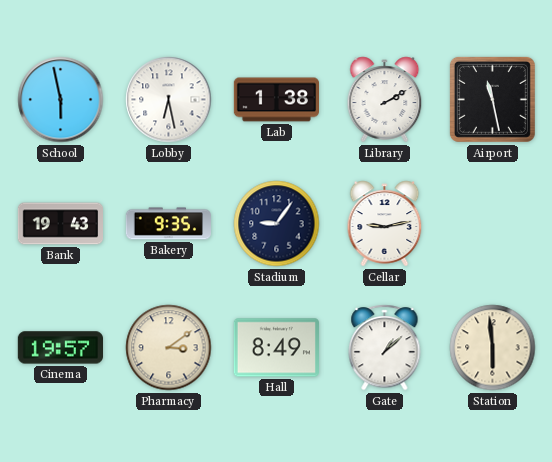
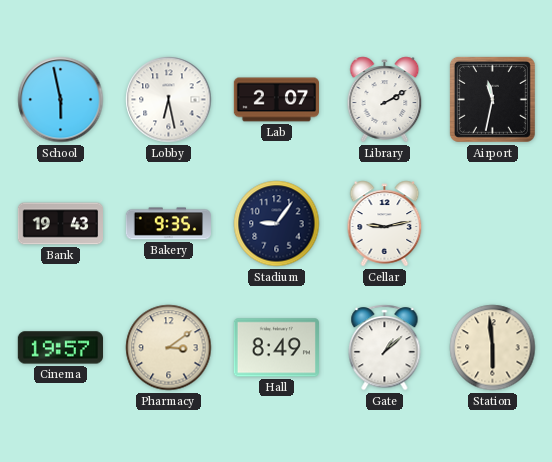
Lab: 1:38 -> 2:07
Airport: 11:28 -> 11:32
